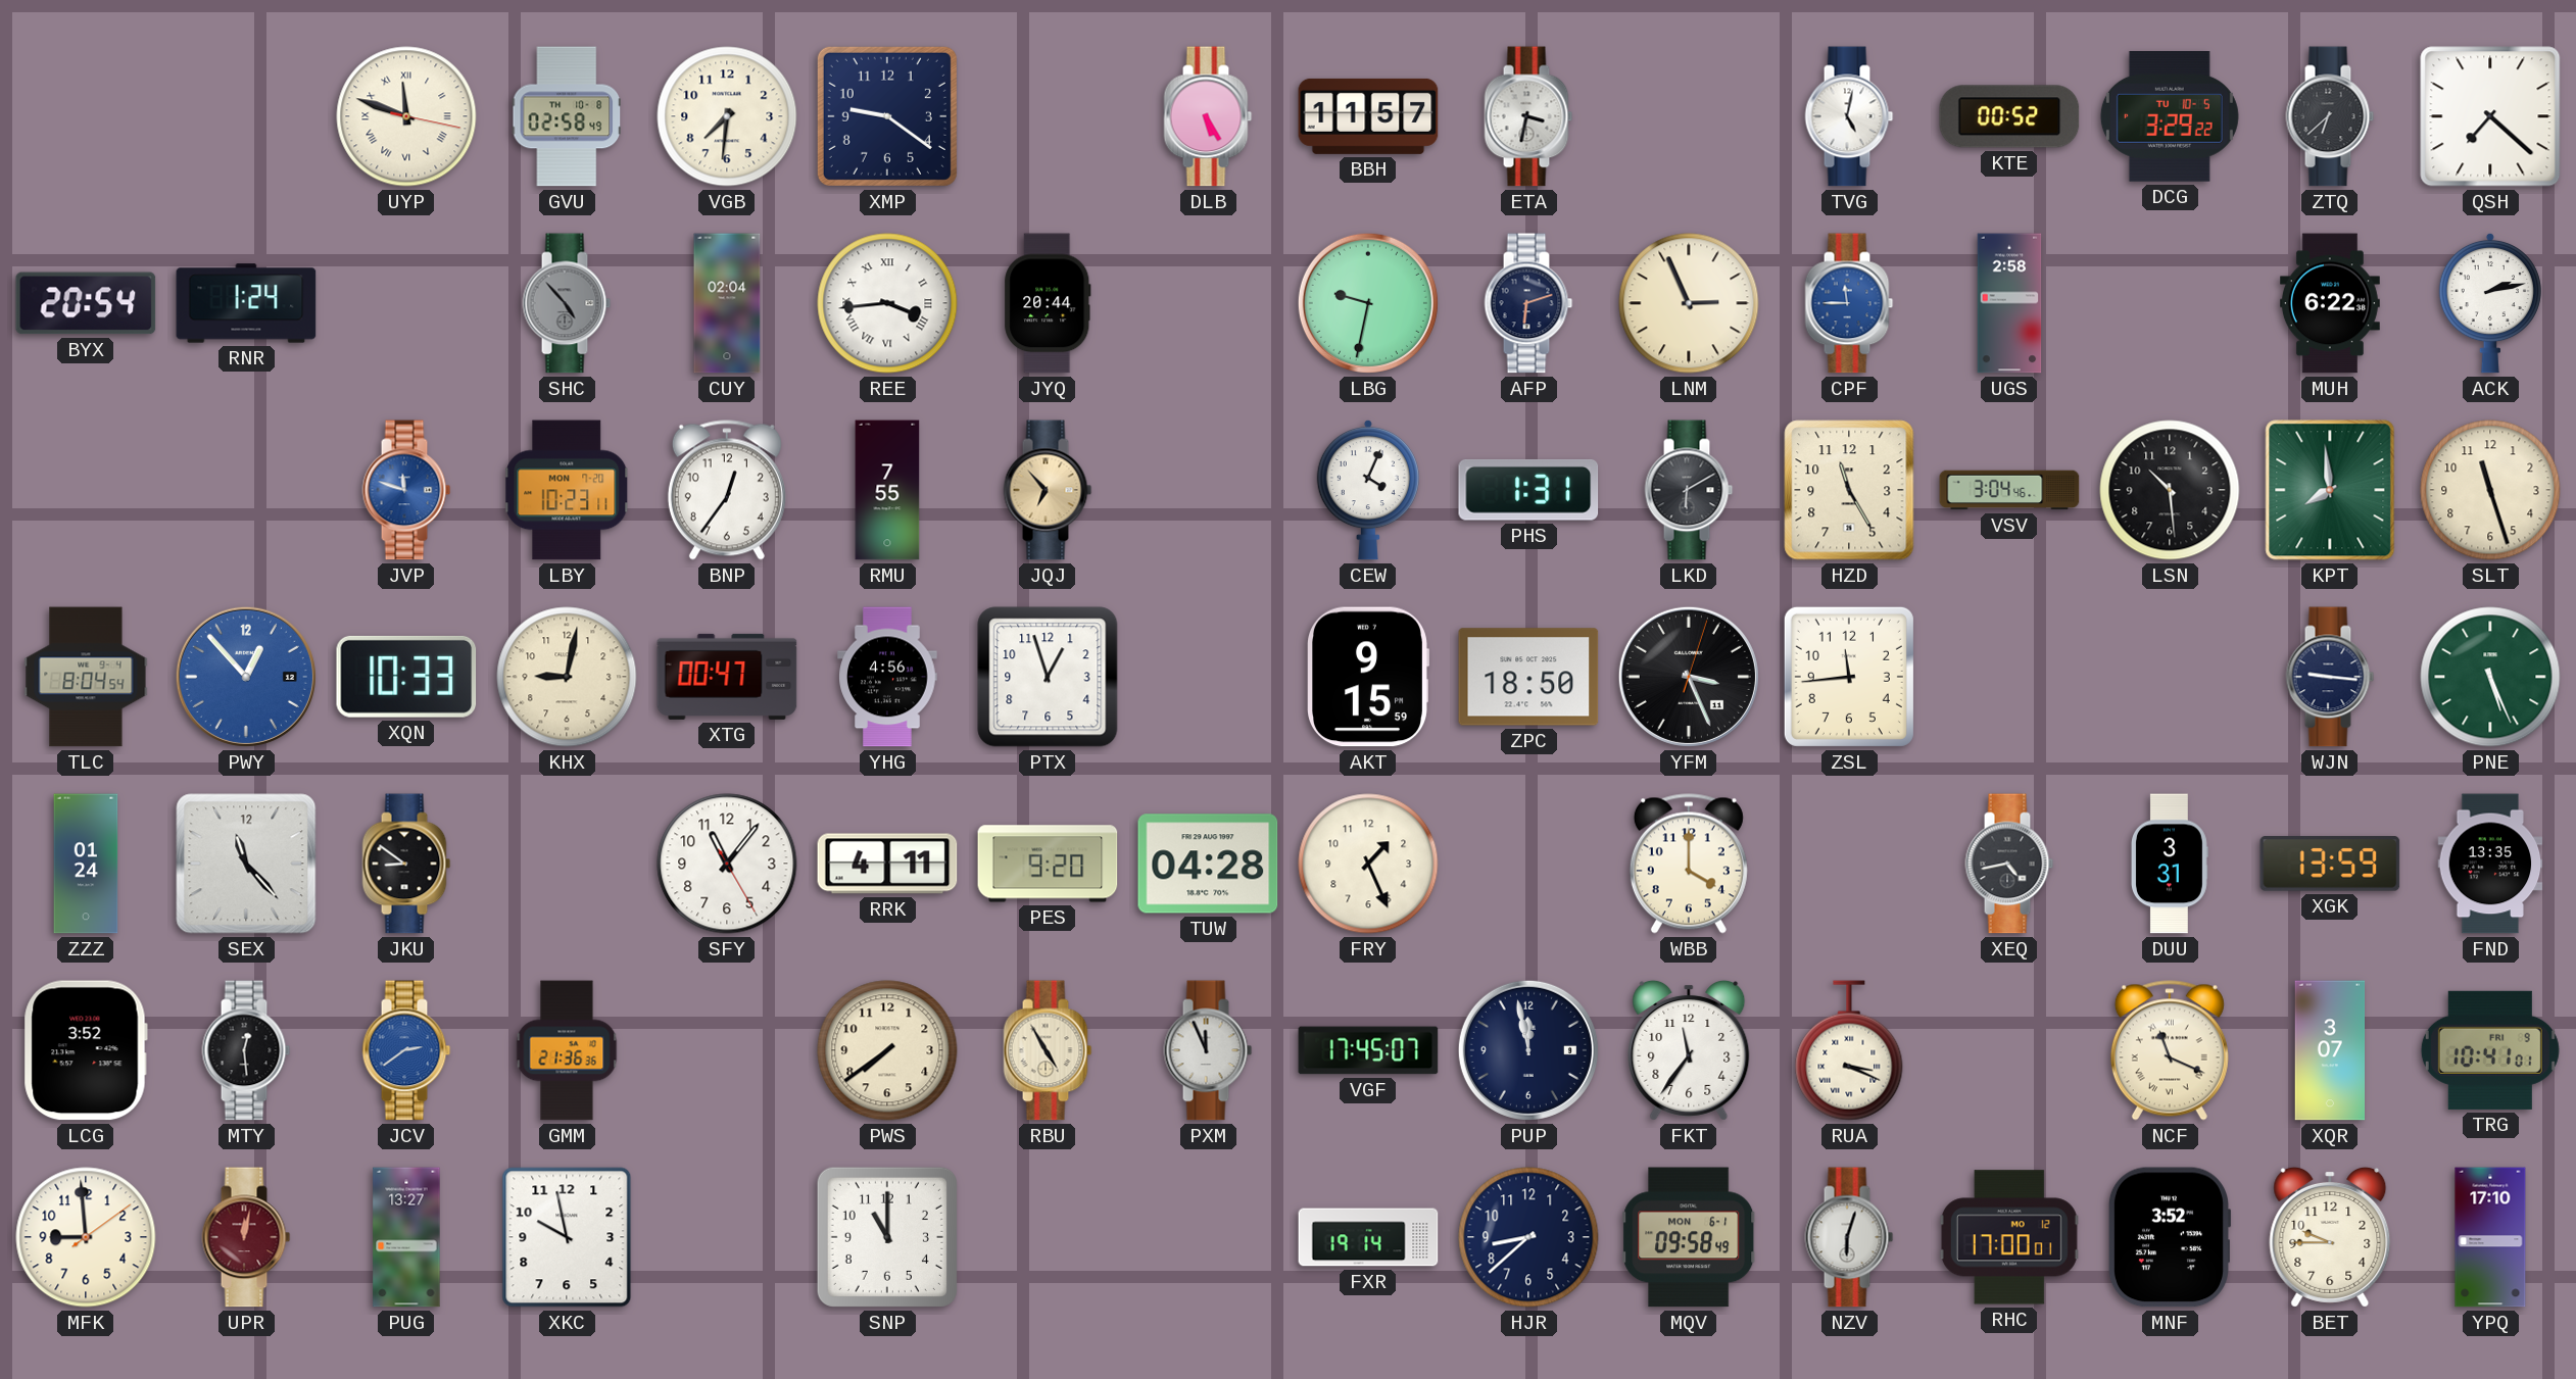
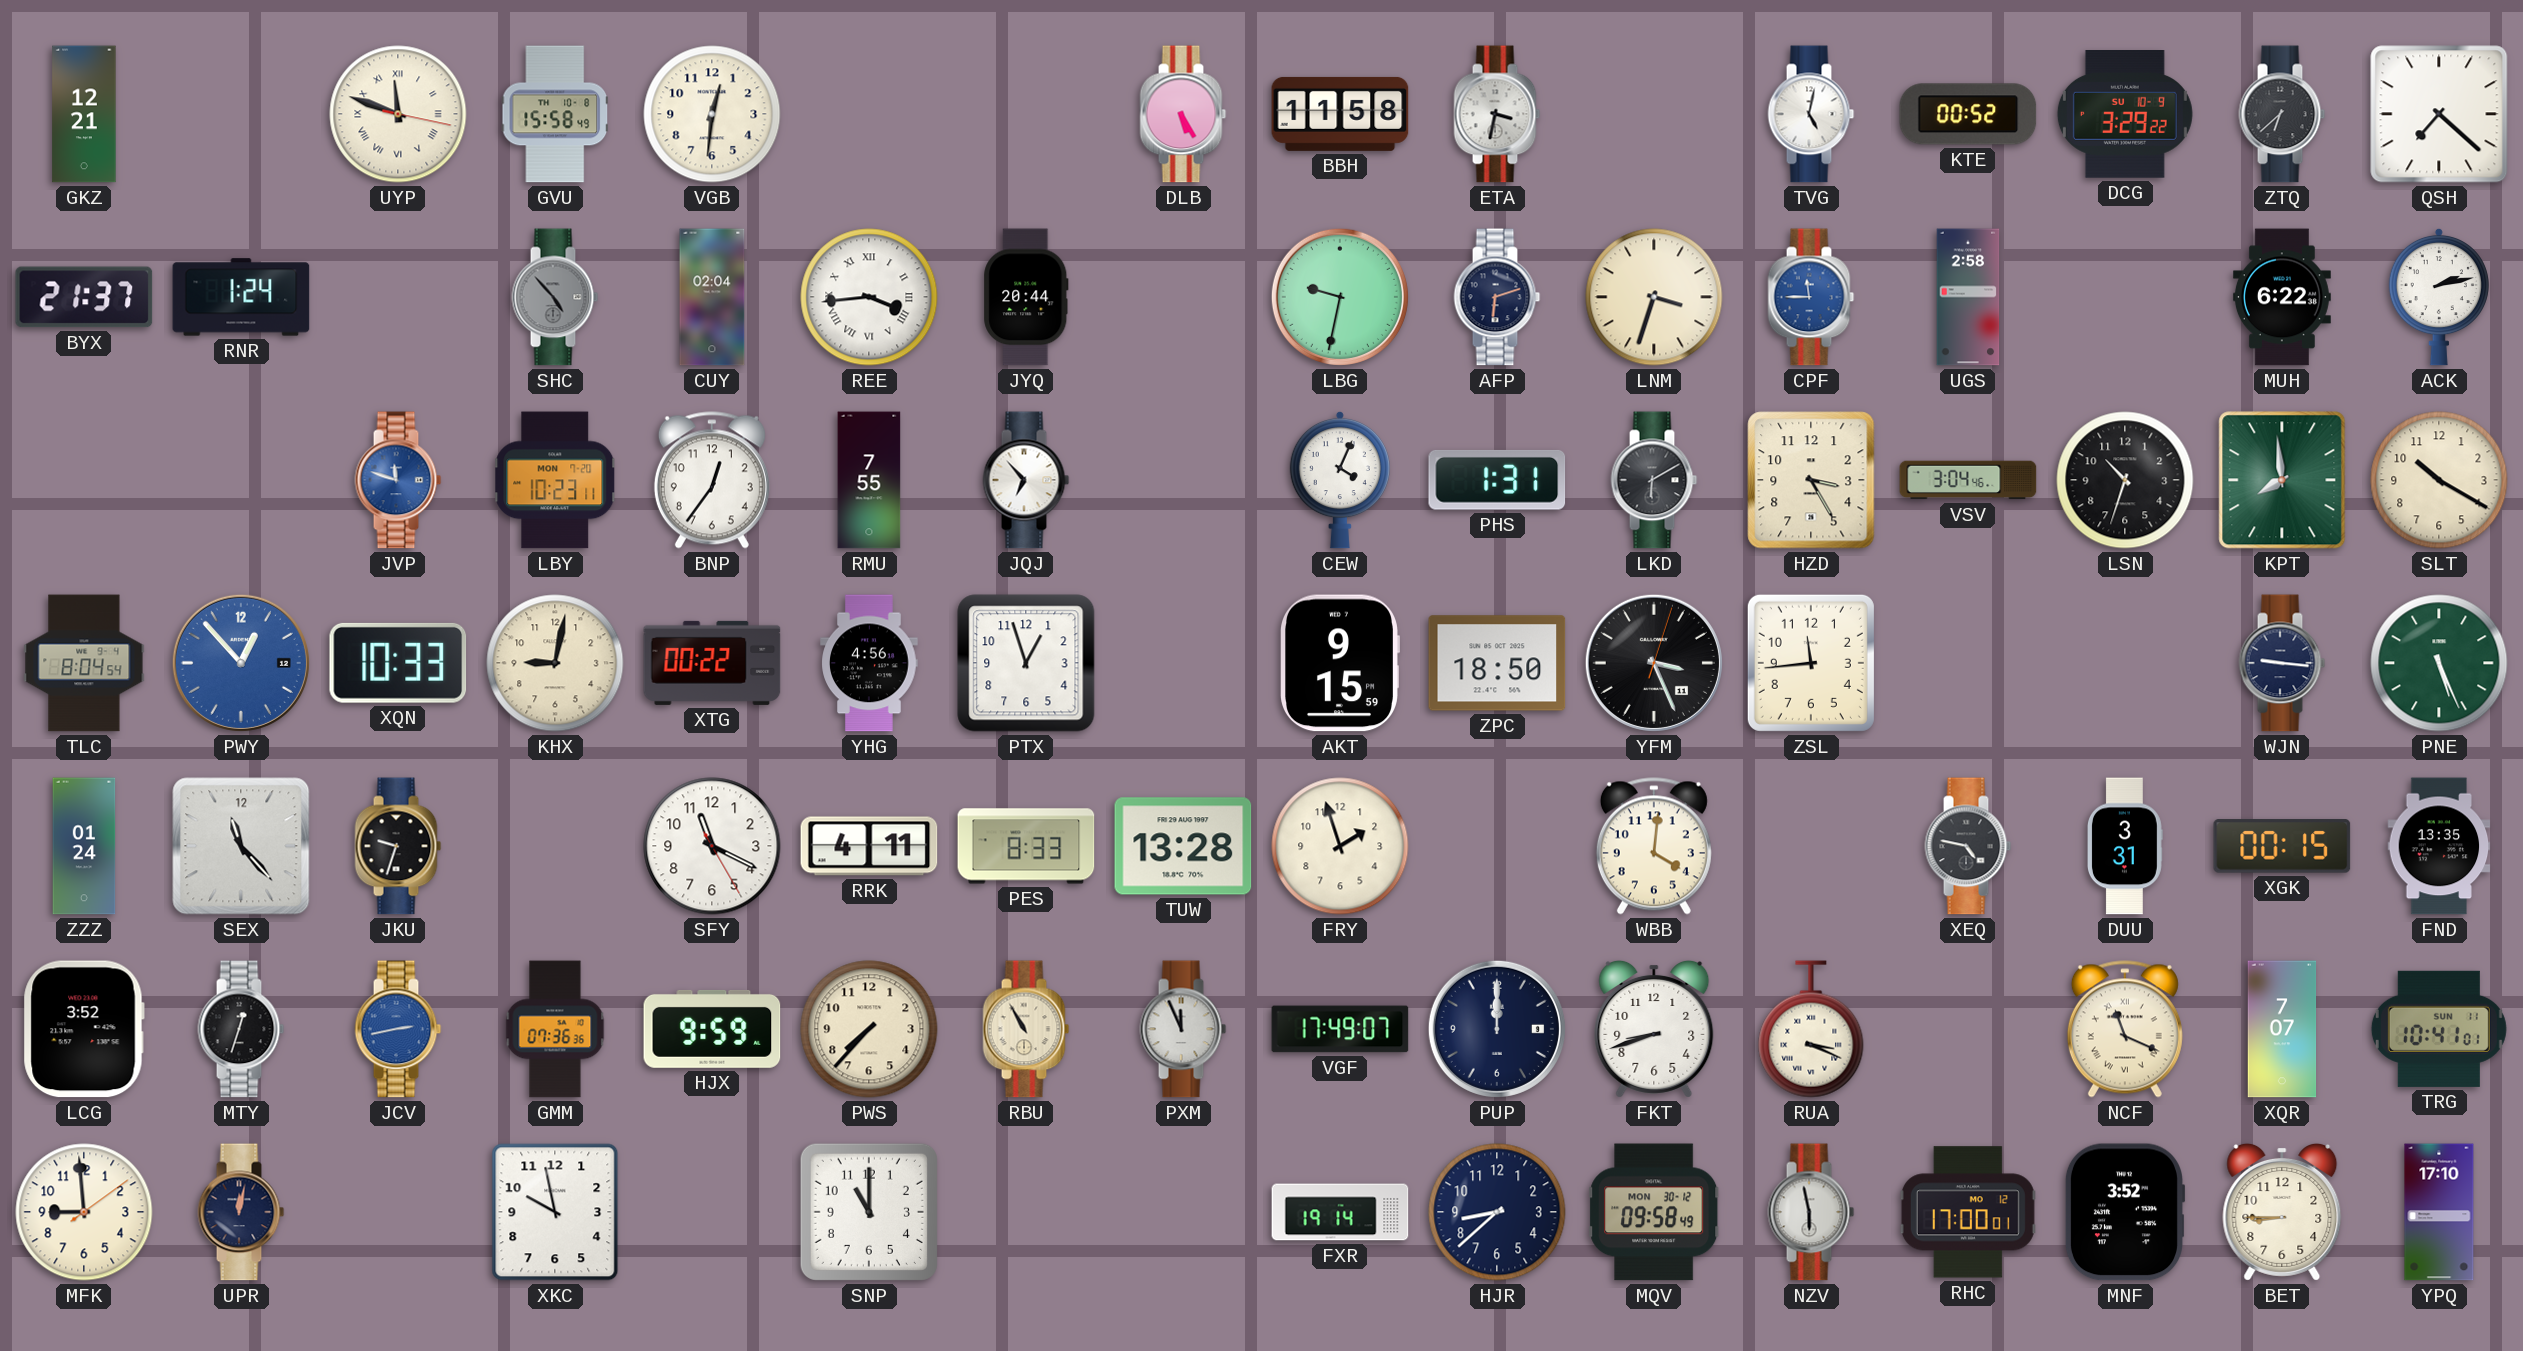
GKZ: none -> 12:21
GVU: 02:58 -> 15:58
VGB: 7:31 -> 12:31
XMP: 9:21 -> none
BBH: 11:57 -> 11:58
DCG date: TU 10-5 -> SU 10-9
BYX: 20:54 -> 21:37
LNM: 2:56 -> 3:33
JQJ dial: champagne -> white
HZD: 11:25 -> 3:25
LSN: 10:29 -> 10:33
SLT: 11:27 -> 10:20
XTG: 00:47 -> 00:22
JKU: 8:51 -> 9:33
SFY: 11:06 -> 11:19
PES: 9:20 -> 8:33
TUW: 04:28 -> 13:28
FRY: 1:26 -> 1:57
WBB: 4:00 -> 4:01
XEQ: 4:43 -> 4:47
XGK: 13:59 -> 00:15
MTY: 12:29 -> 12:33
JCV: 2:39 -> 2:43
GMM: 21:36 -> 07:36
HJX: none -> 9:59
PWS: 7:39 -> 7:37
RBU: 4:55 -> 10:55
VGF: 17:45 -> 17:49
PUP: 11:58 -> 12:00
FKT: 11:36 -> 8:42
XQR: 3:07 -> 7:07
TRG date: FRI 9 -> SUN 11
UPR dial: burgundy -> navy
PUG: 13:27 -> none
MQV date: MON 6-1 -> MON 30-12
NZV: 6:03 -> 5:58
BET: 9:45 -> 8:45
